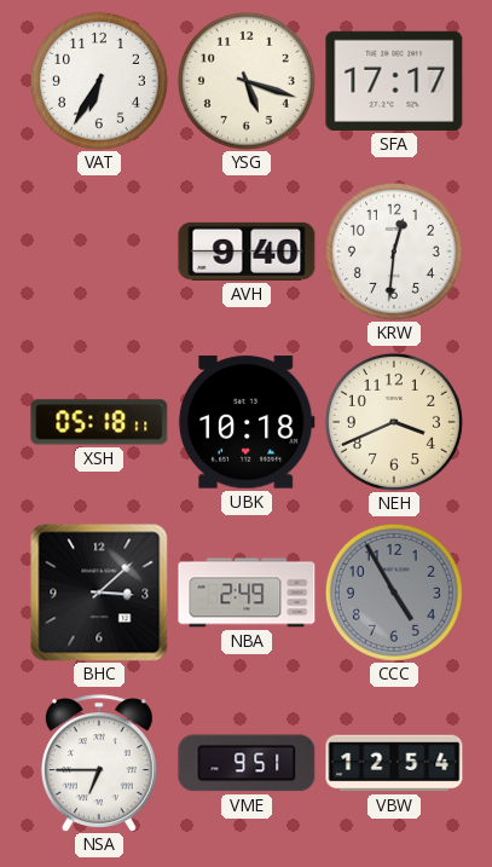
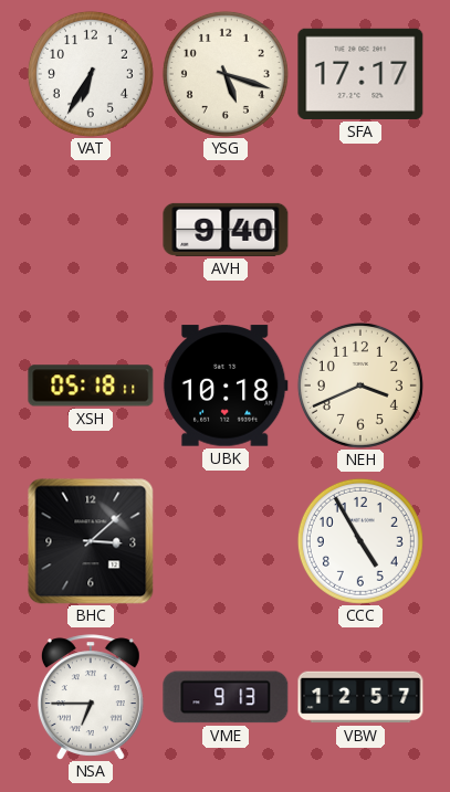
KRW: 12:31 -> none
NBA: 2:49 -> none
CCC dial: grey -> white
VME: 9:51 -> 9:13
VBW: 12:54 -> 12:57
